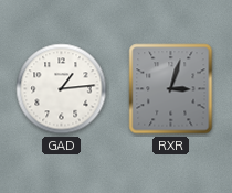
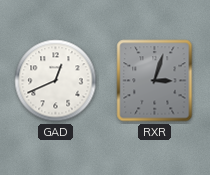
GAD: 1:14 -> 12:41
